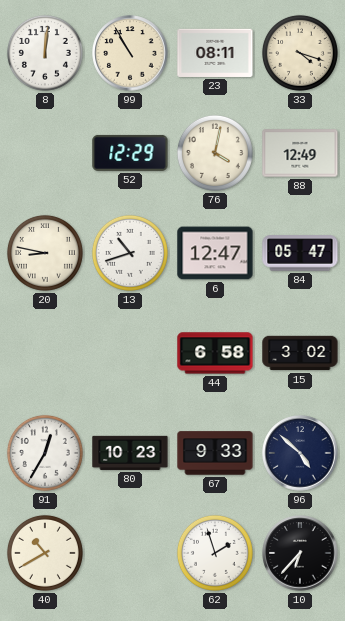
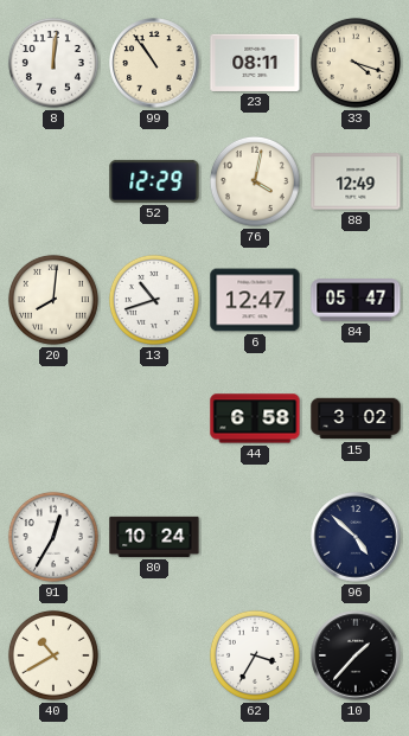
99: 10:55 -> 10:54
20: 8:47 -> 8:01
80: 10:23 -> 10:24
67: 9:33 -> none
62: 1:57 -> 3:35
10: 6:37 -> 1:37
